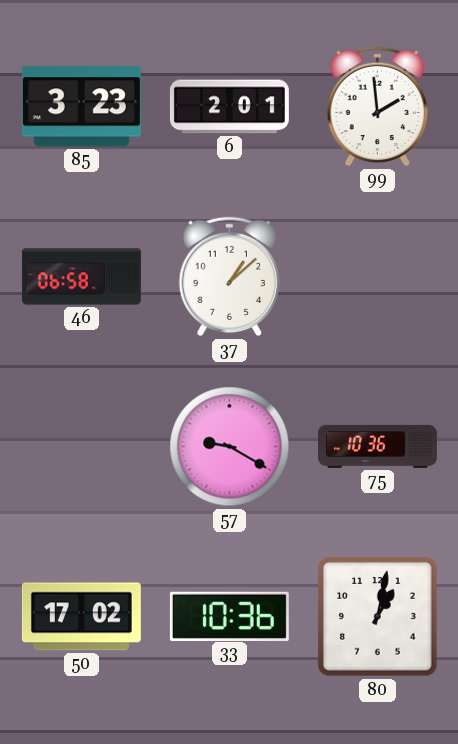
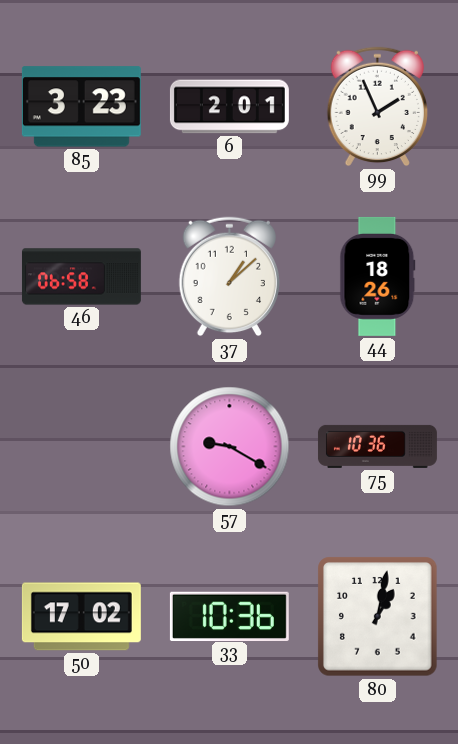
99: 1:59 -> 1:56
44: none -> 18:26
